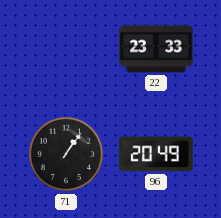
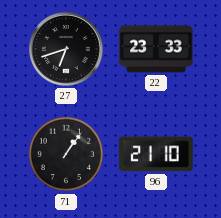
27: none -> 6:42
96: 20:49 -> 21:10
